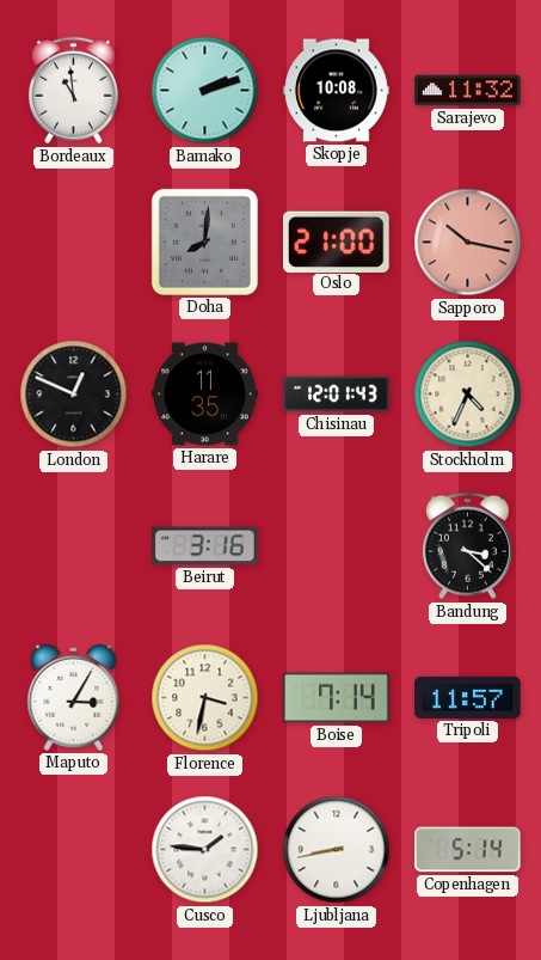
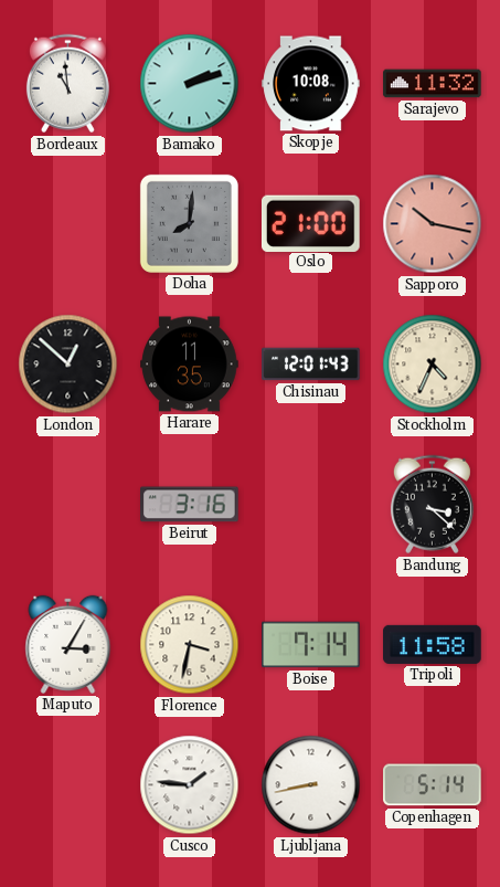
London: 12:49 -> 12:52
Tripoli: 11:57 -> 11:58
